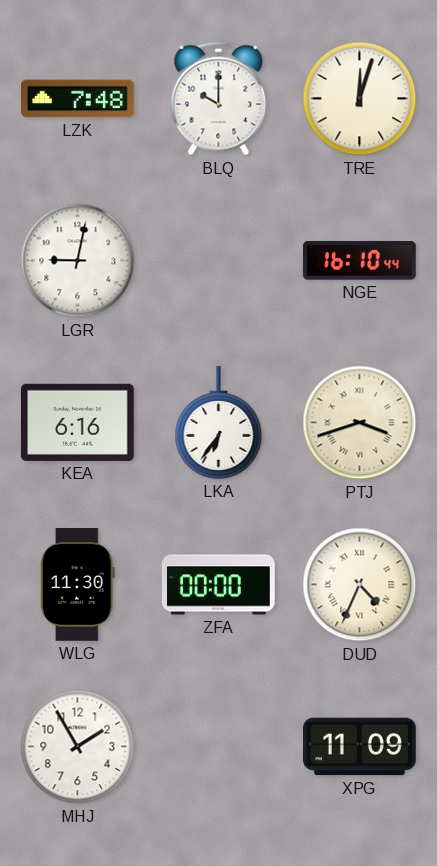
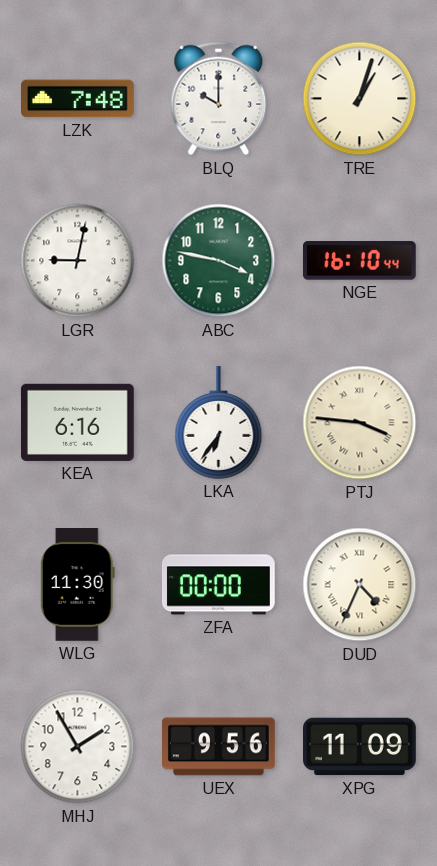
TRE: 12:03 -> 1:03
ABC: none -> 3:47
PTJ: 3:42 -> 3:46
UEX: none -> 9:56
